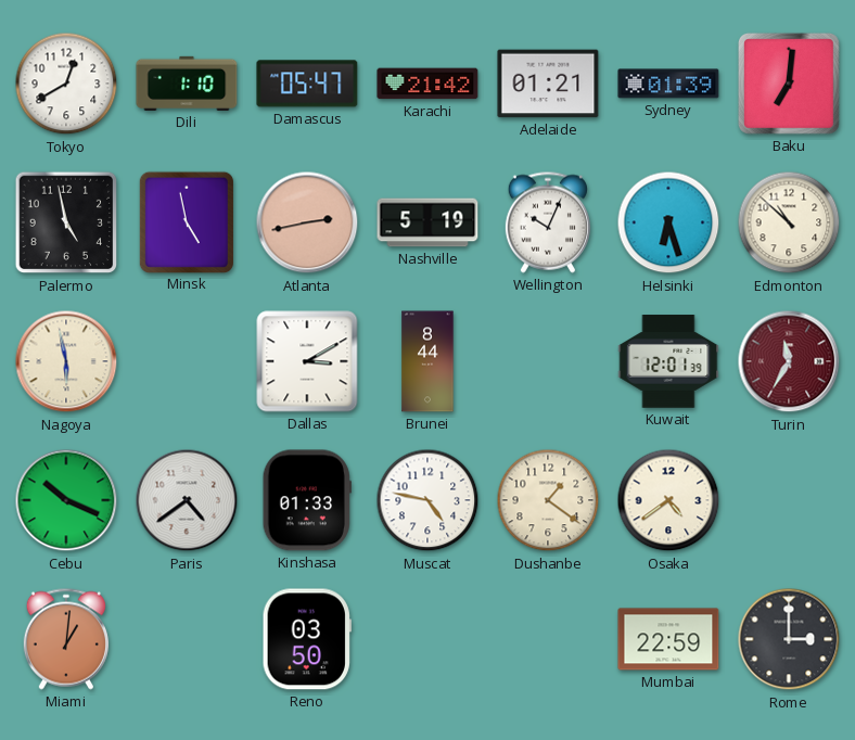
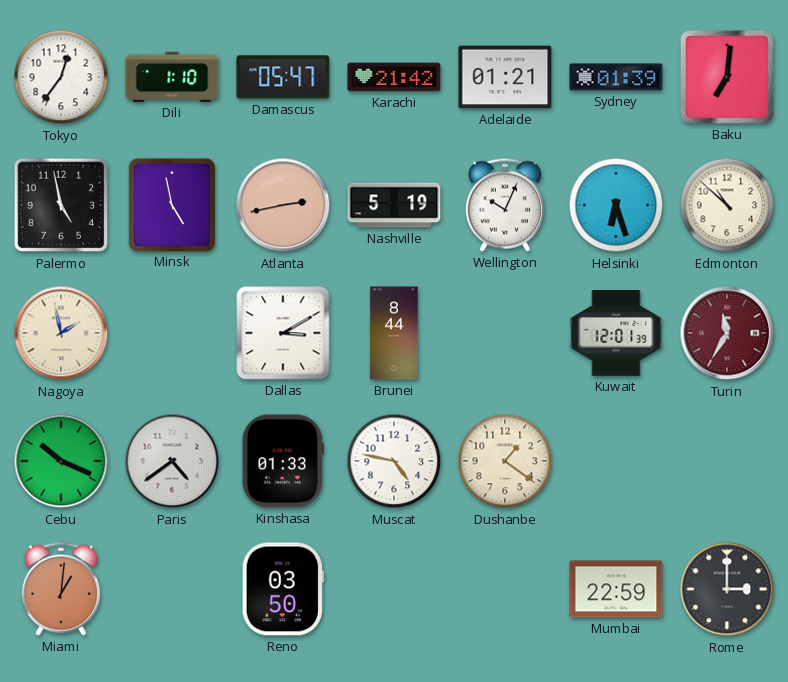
Tokyo: 12:40 -> 12:36
Nagoya: 5:58 -> 1:58
Osaka: 4:39 -> none
